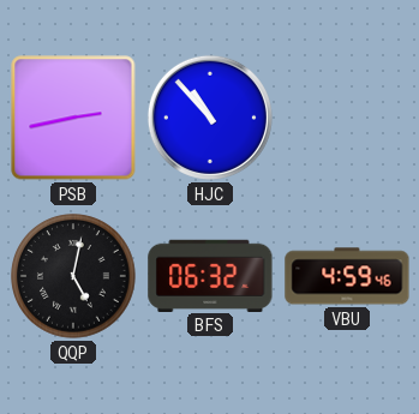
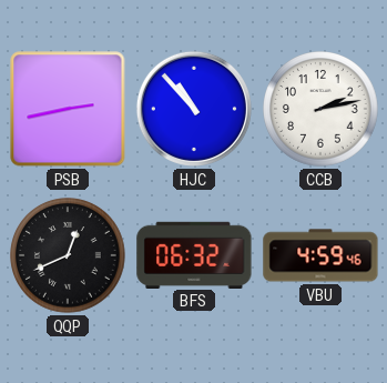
CCB: none -> 2:13
QQP: 5:02 -> 12:41
